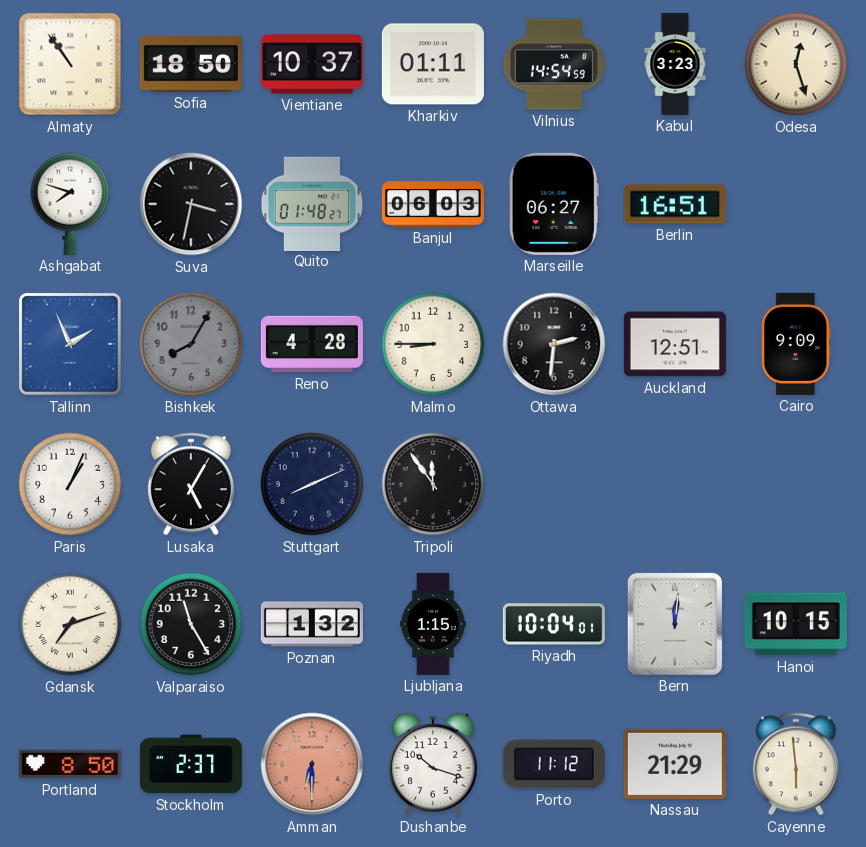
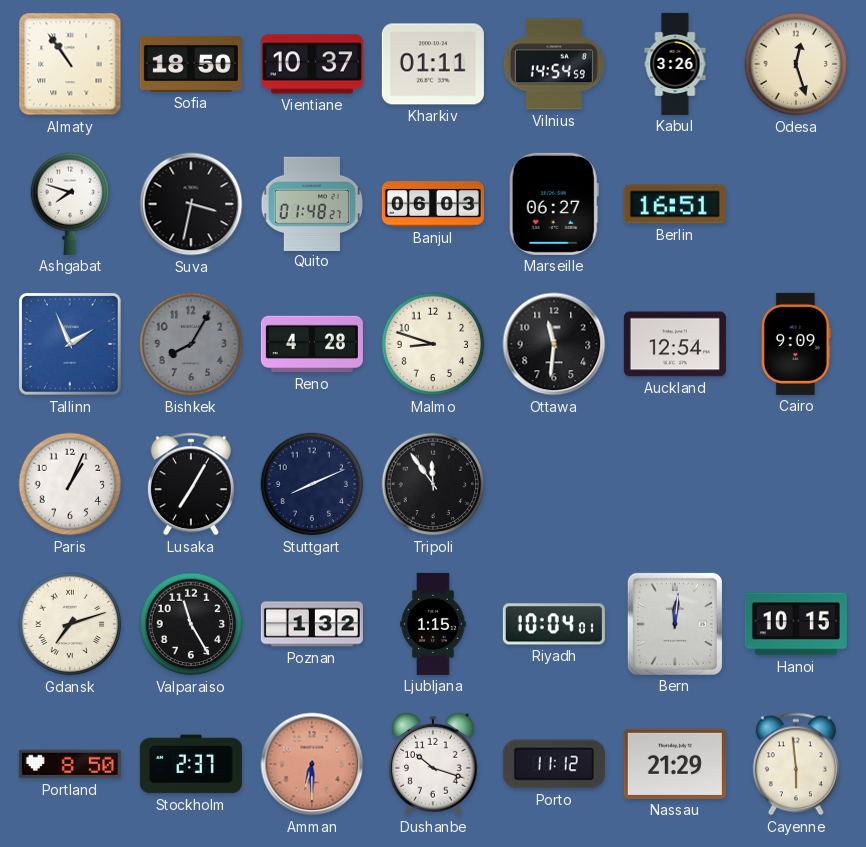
Kabul: 3:23 -> 3:26
Malmo: 8:45 -> 8:48
Ottawa: 2:31 -> 11:31
Auckland: 12:51 -> 12:54
Lusaka: 5:05 -> 7:05
